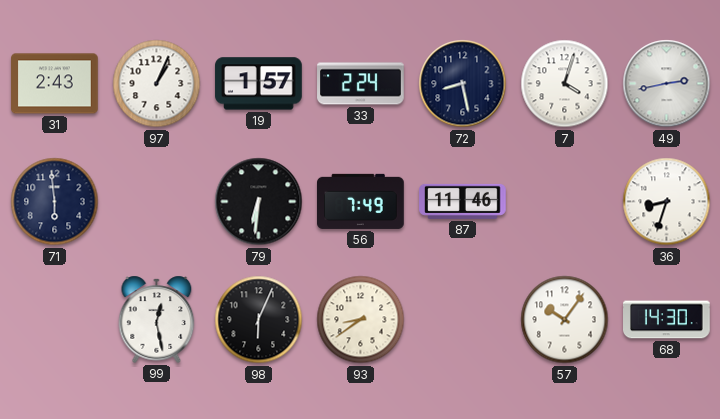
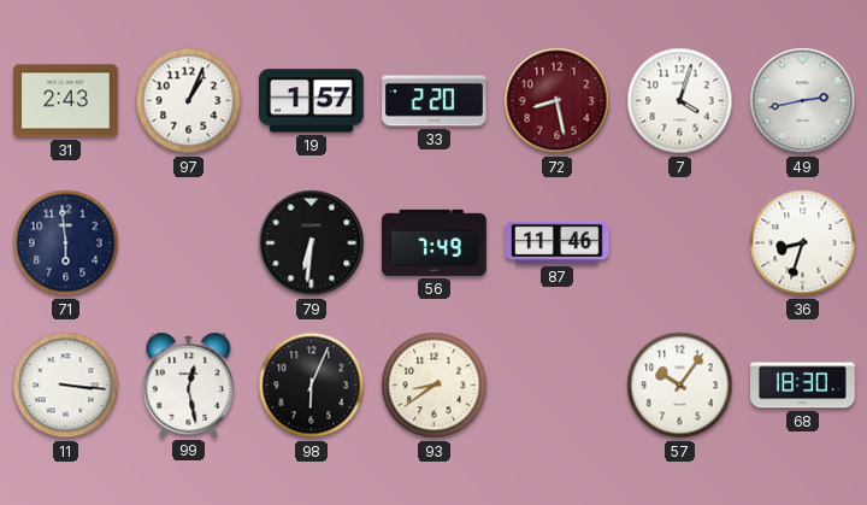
33: 2:24 -> 2:20
72 dial: navy -> burgundy
11: none -> 3:16
68: 14:30 -> 18:30
